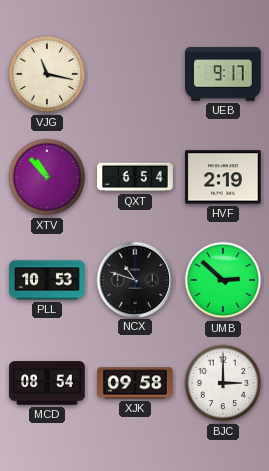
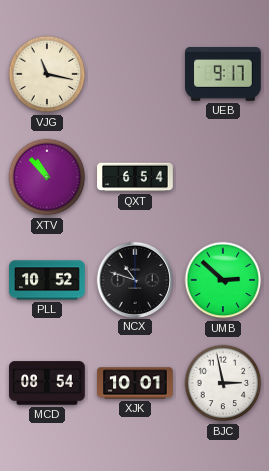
HVF: 2:19 -> none
PLL: 10:53 -> 10:52
XJK: 09:58 -> 10:01
BJC: 3:00 -> 2:58
